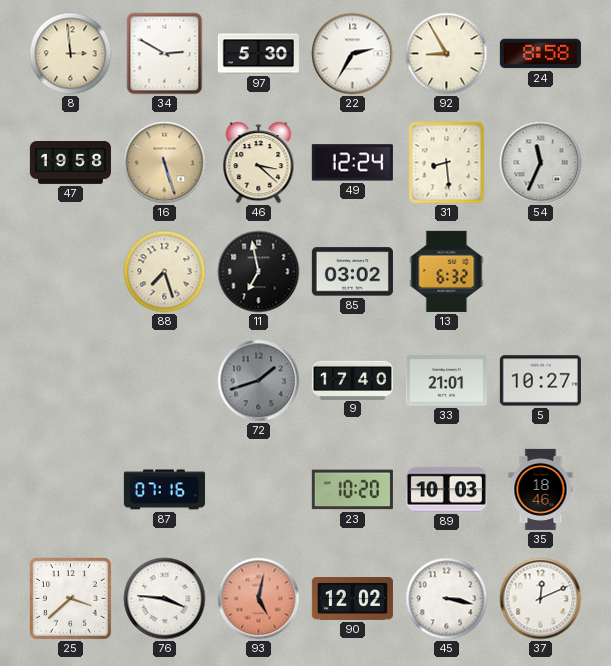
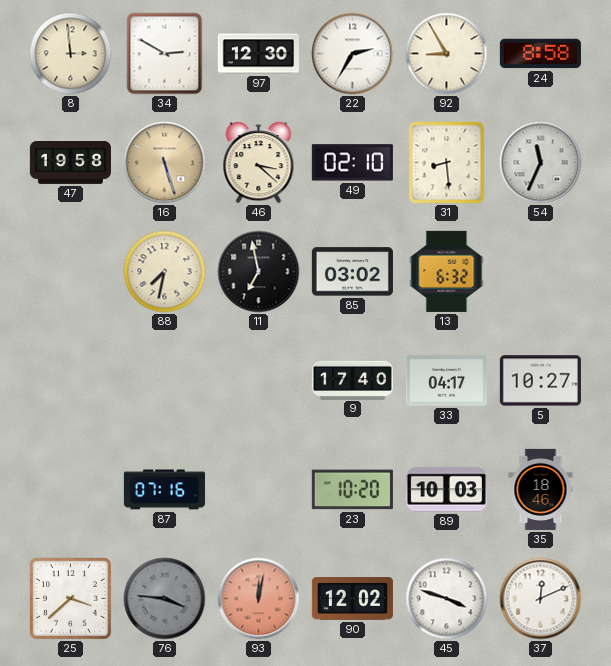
97: 5:30 -> 12:30
49: 12:24 -> 02:10
88: 7:27 -> 7:32
72: 1:42 -> none
33: 21:01 -> 04:17
76 dial: white -> grey
93: 5:02 -> 12:02
45: 3:17 -> 3:48
